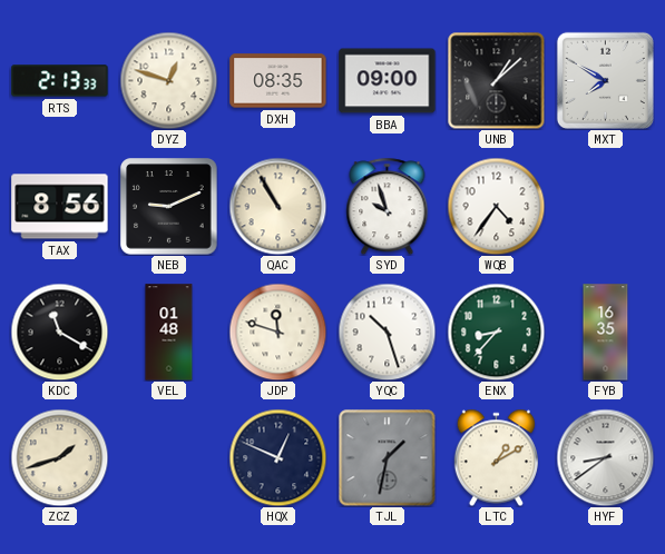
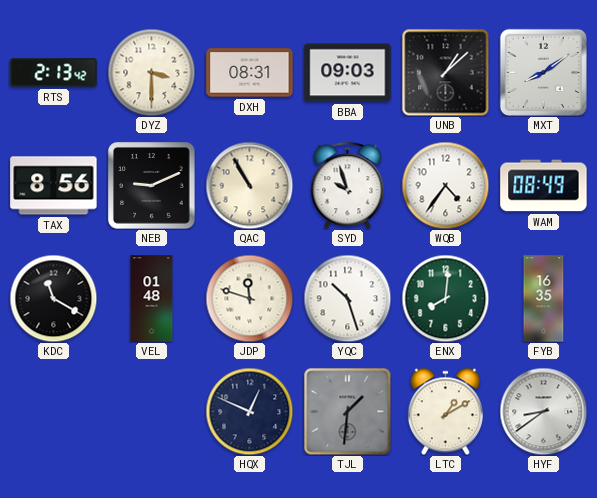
RTS: 2:13:33 -> 2:13:42
DYZ: 12:48 -> 3:30
DXH: 08:35 -> 08:31
BBA: 09:00 -> 09:03
MXT: 7:50 -> 8:09
WAM: none -> 08:49
ENX: 8:37 -> 8:01
ZCZ: 1:42 -> none
TJL: 1:32 -> 1:31
